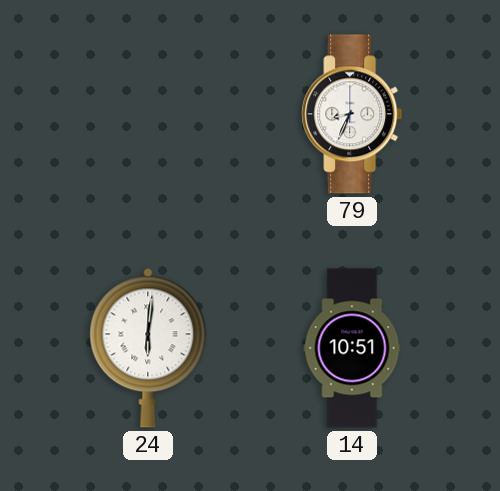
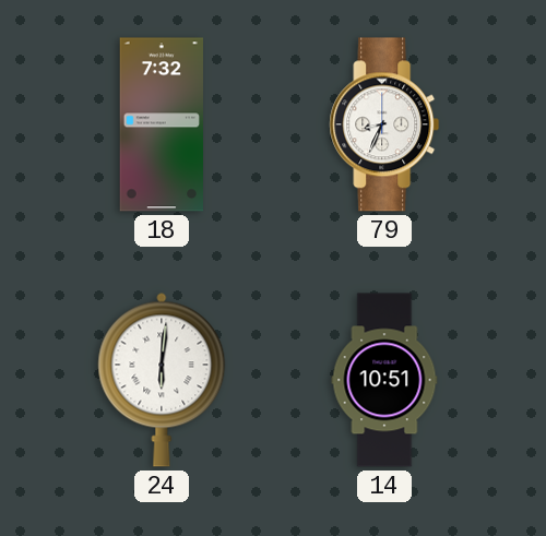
18: none -> 7:32
